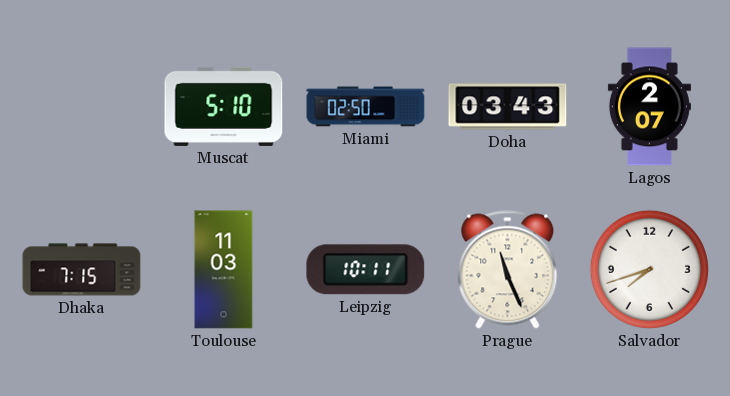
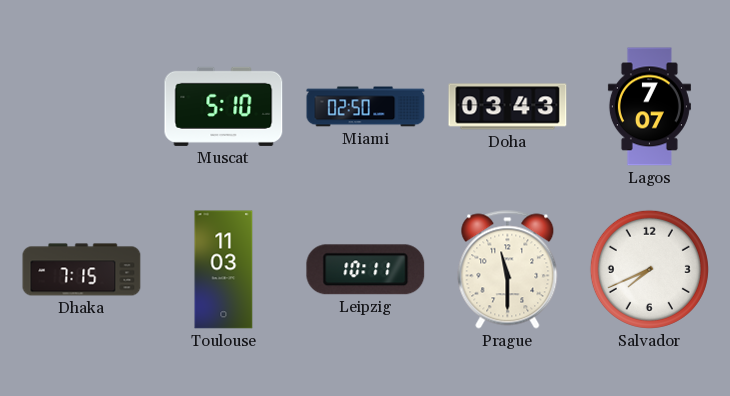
Lagos: 2:07 -> 7:07
Prague: 11:26 -> 11:30
Salvador: 7:42 -> 7:41
